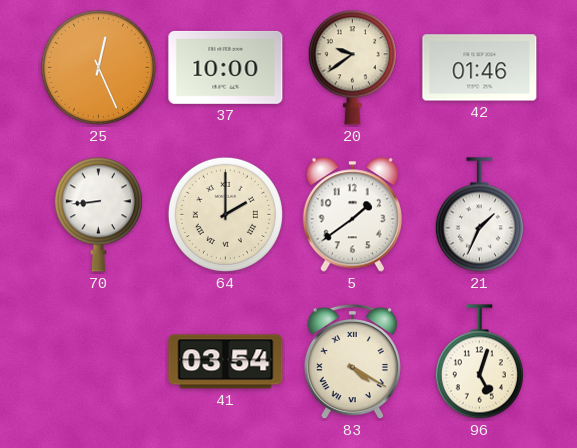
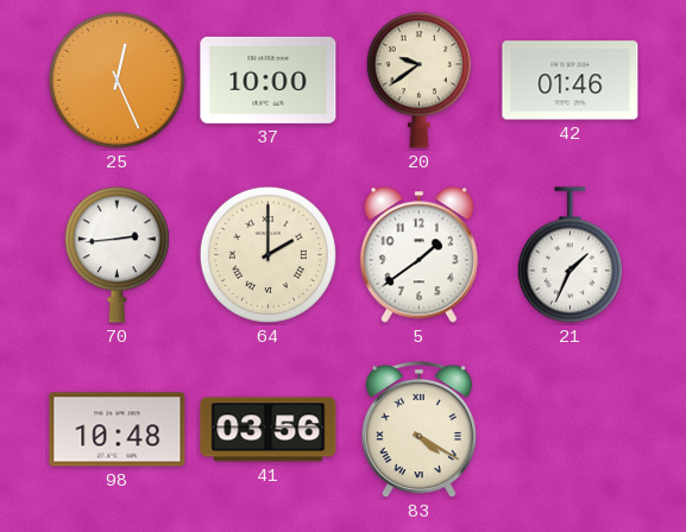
70: 8:44 -> 2:44
98: none -> 10:48
41: 03:54 -> 03:56
96: 5:03 -> none
